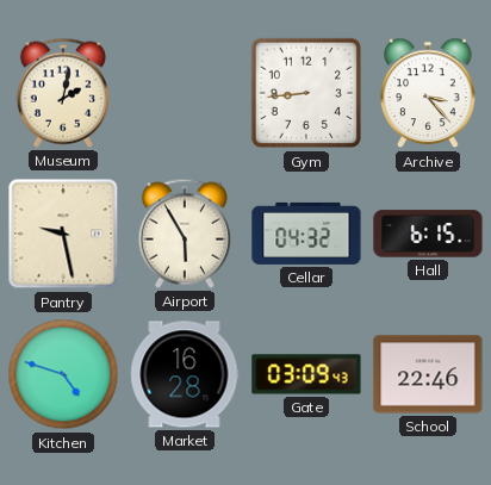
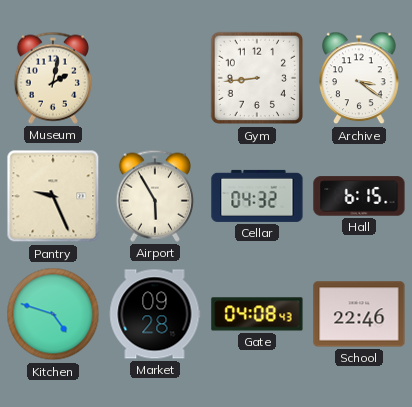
Archive: 3:23 -> 3:21
Pantry: 9:28 -> 9:26
Market: 16:28 -> 09:28
Gate: 03:09 -> 04:08
